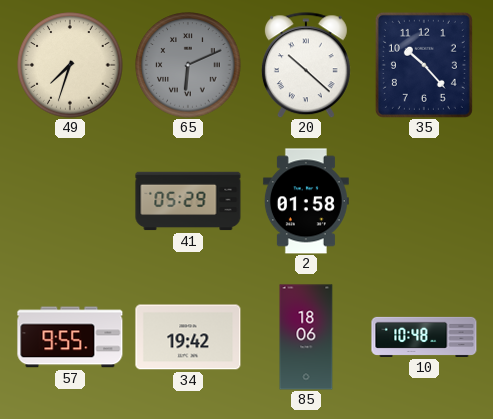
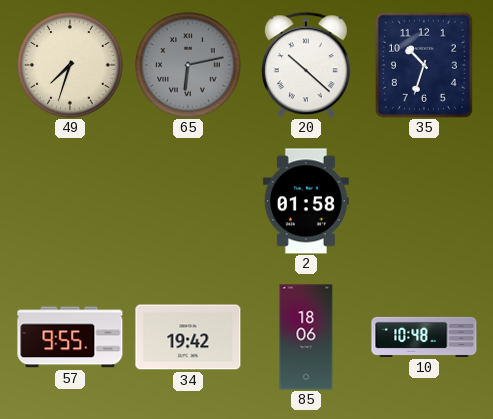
65: 6:11 -> 6:13
35: 10:23 -> 10:33
41: 05:29 -> none
